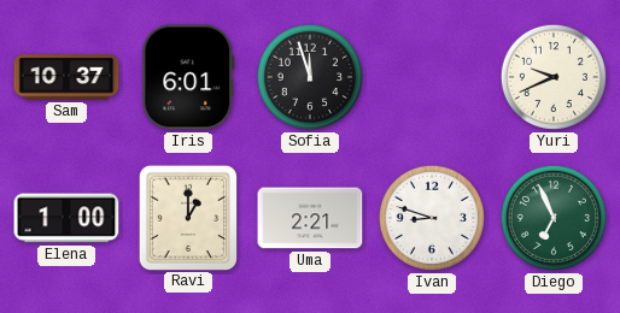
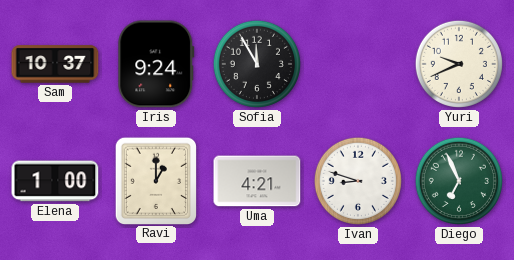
Iris: 6:01 -> 9:24
Sofia: 11:57 -> 11:55
Uma: 2:21 -> 4:21
